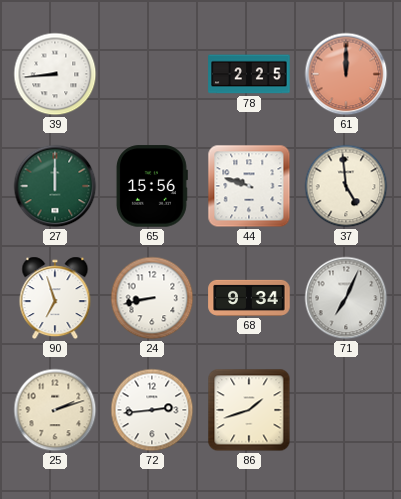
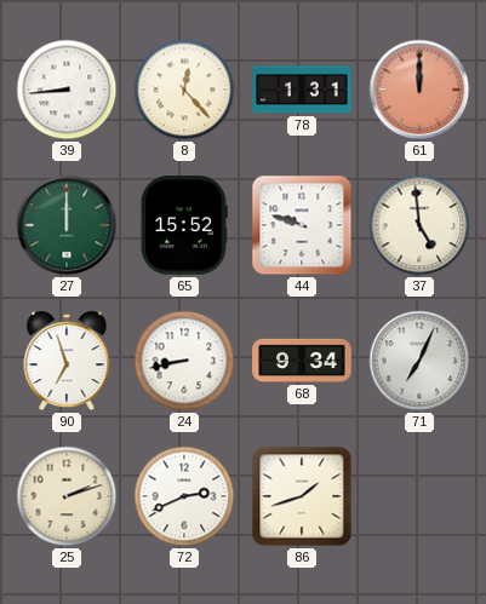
8: none -> 12:23
78: 2:25 -> 1:31
65: 15:56 -> 15:52
72: 2:44 -> 2:41
